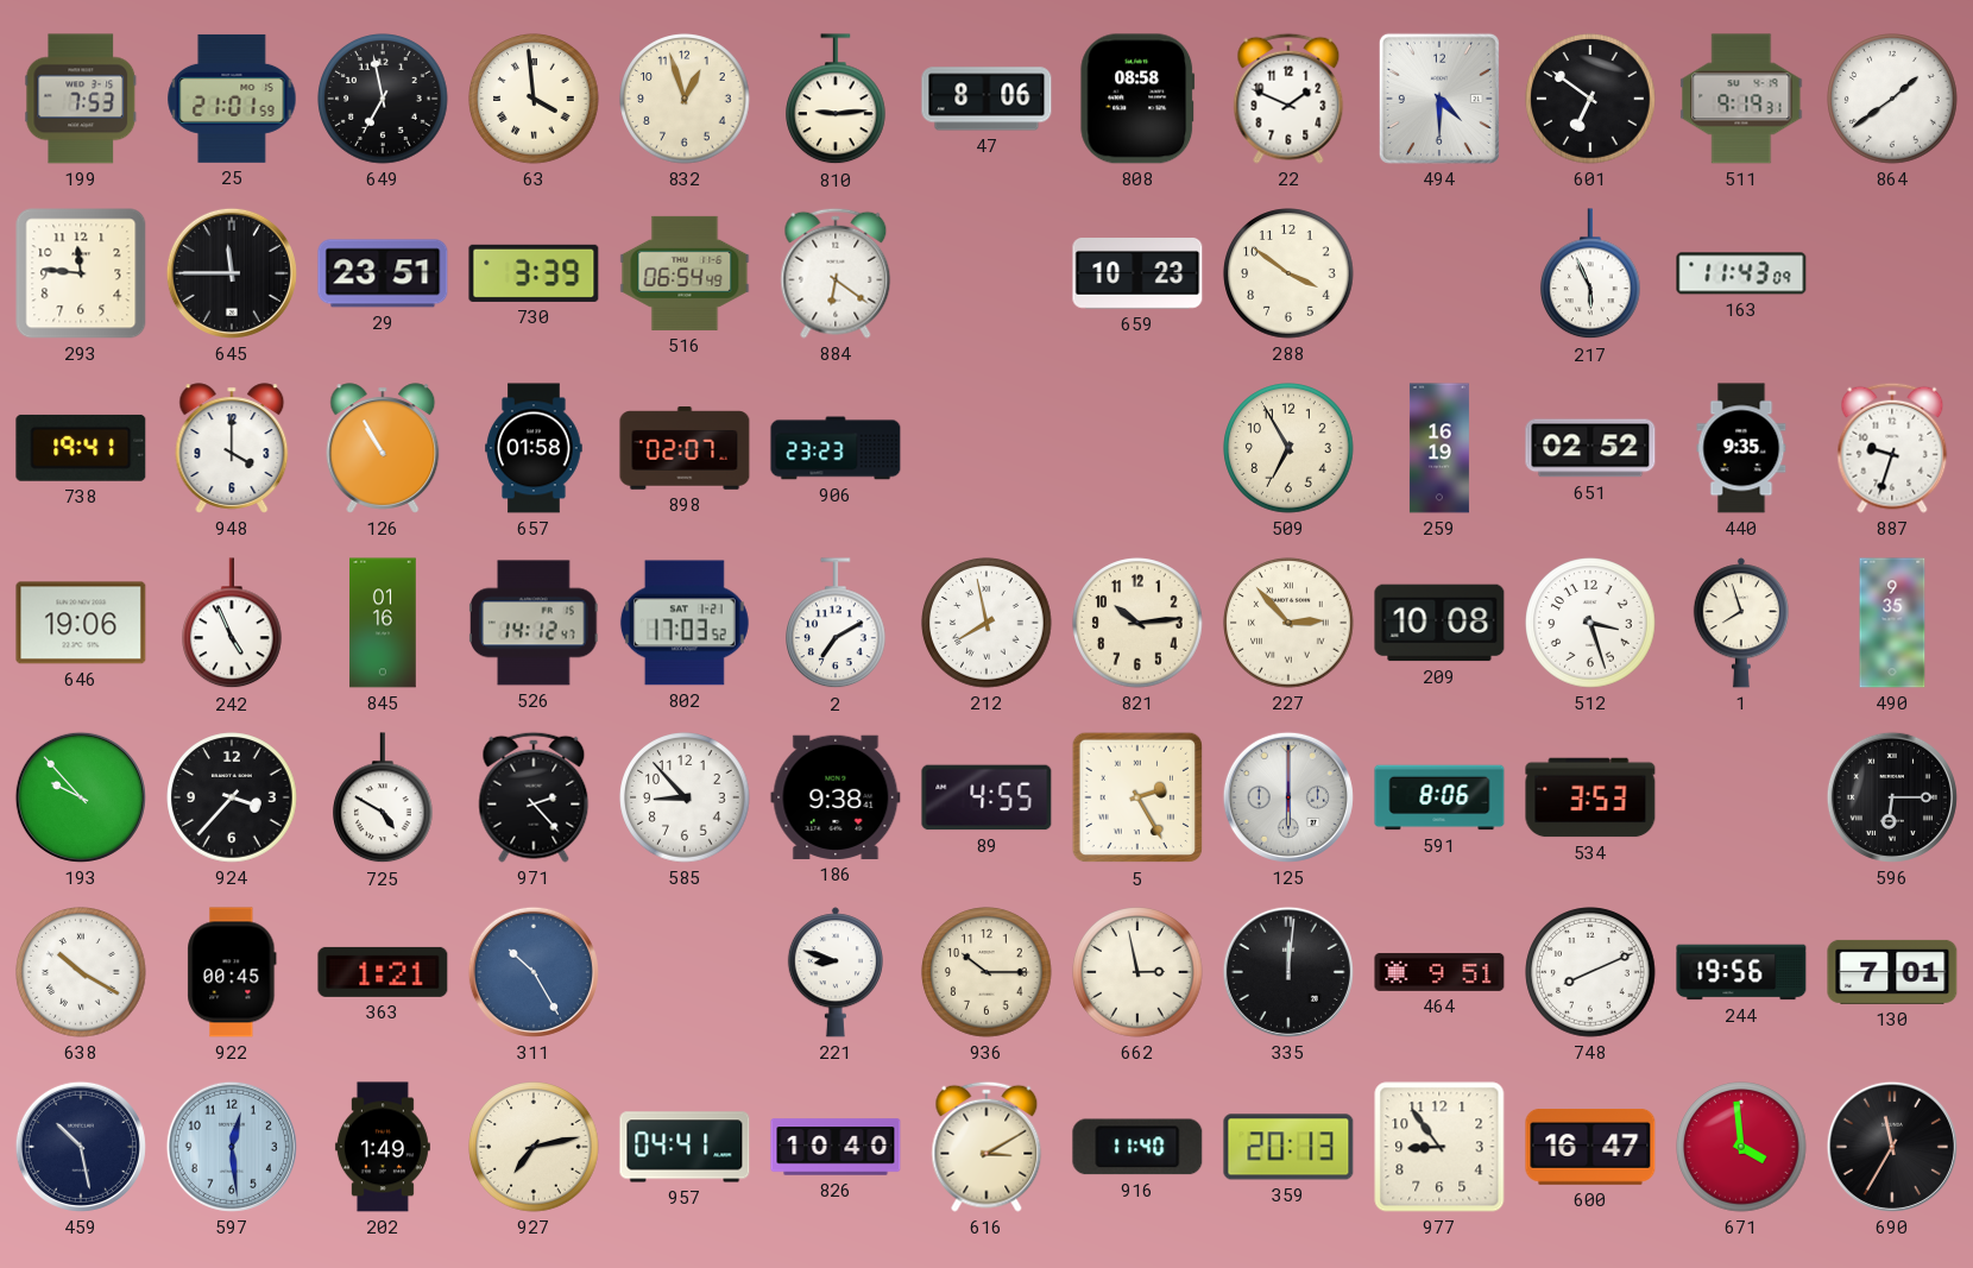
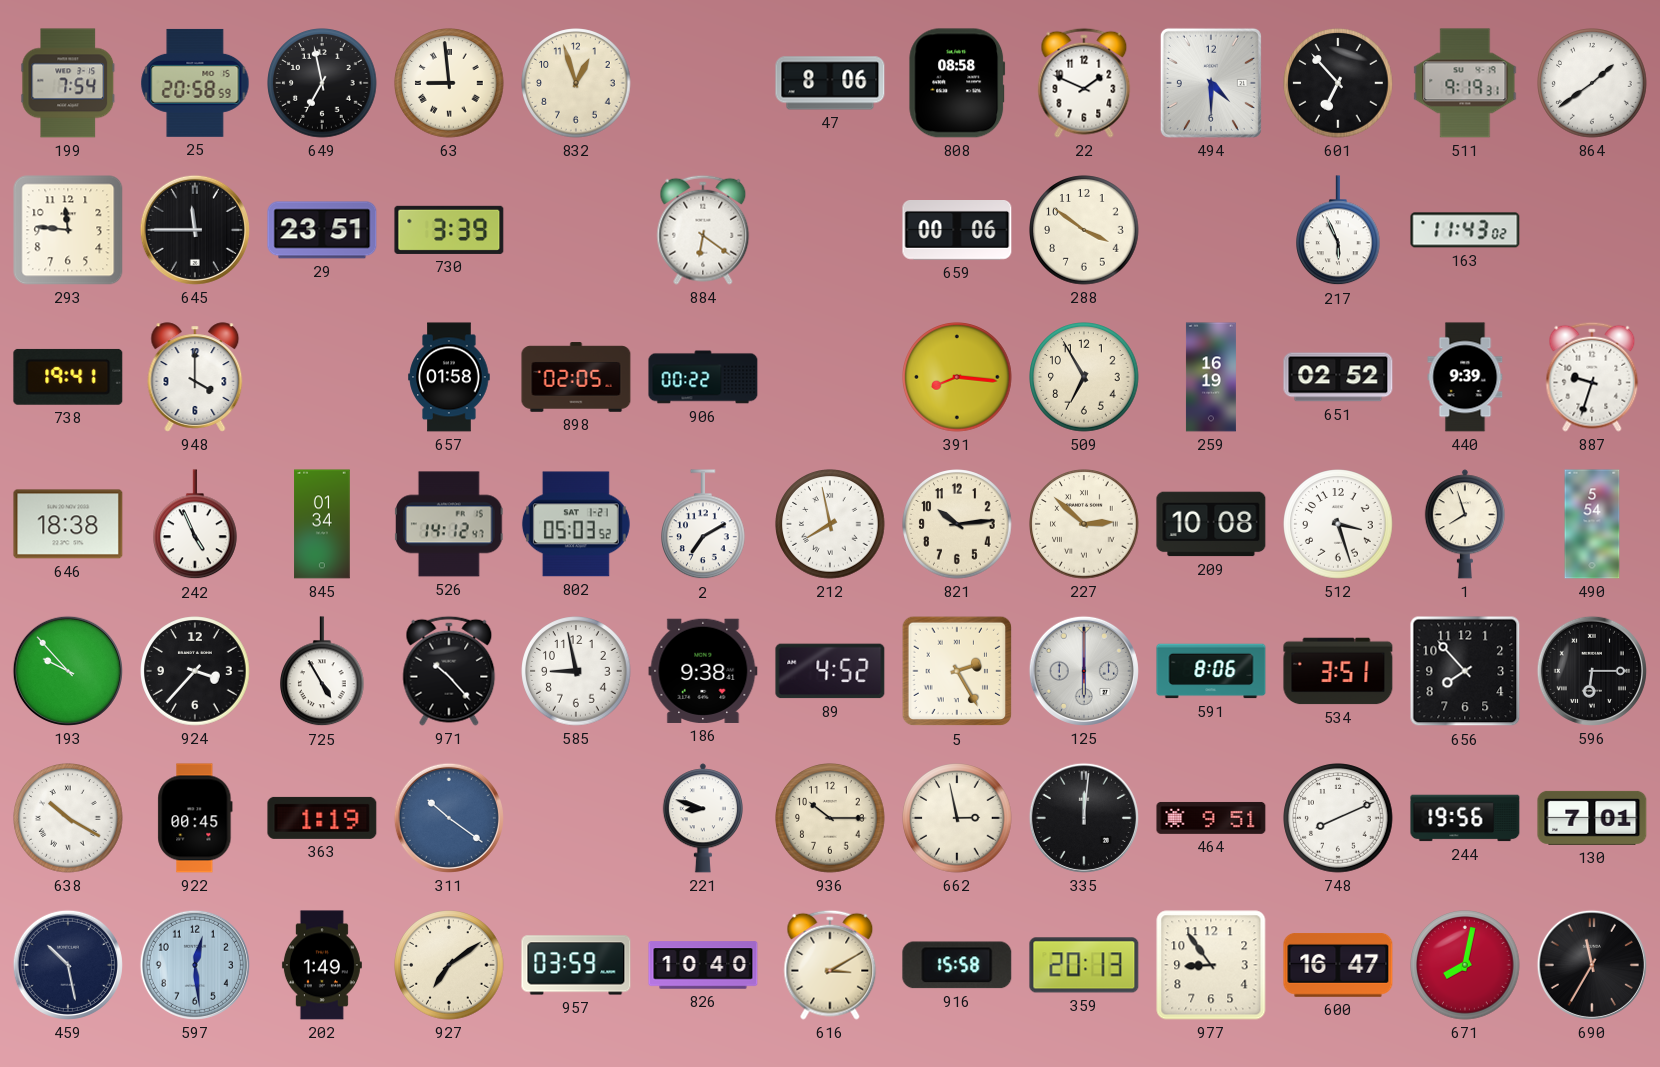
199: 7:53 -> 7:54
25: 21:01 -> 20:58
63: 3:59 -> 8:59
810: 9:14 -> none
601: 6:51 -> 6:53
516: 06:54 -> none
659: 10:23 -> 00:06
163: 11:43:09 -> 11:43:02
126: 10:55 -> none
898: 02:07 -> 02:05
906: 23:23 -> 00:22
391: none -> 8:16
440: 9:35 -> 9:39
646: 19:06 -> 18:38
845: 01:16 -> 01:34
802: 17:03 -> 05:03
227: 2:53 -> 2:52
490: 9:35 -> 5:54
725: 4:50 -> 4:55
971: 2:23 -> 10:23
585: 8:53 -> 8:58
89: 4:55 -> 4:52
534: 3:53 -> 3:51
656: none -> 7:53
363: 1:21 -> 1:19
311: 10:25 -> 10:21
927: 7:13 -> 7:09
957: 04:41 -> 03:59
916: 11:40 -> 15:58
671: 3:59 -> 8:02
